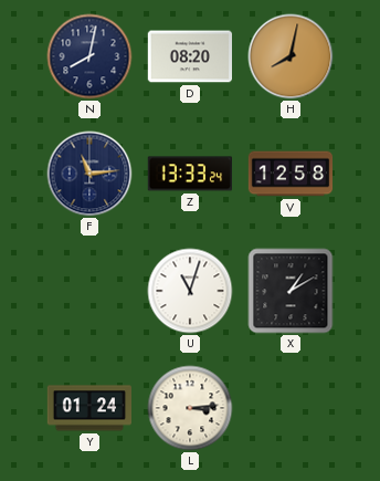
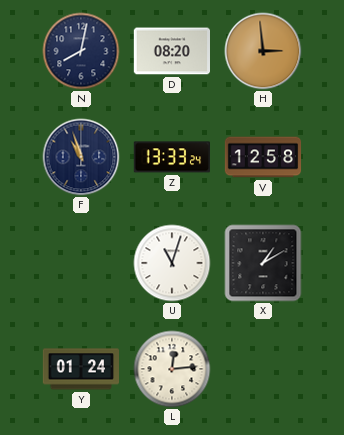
H: 8:02 -> 2:59
F: 11:14 -> 10:57
L: 3:14 -> 12:14
